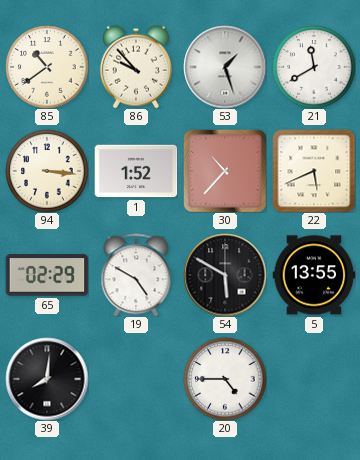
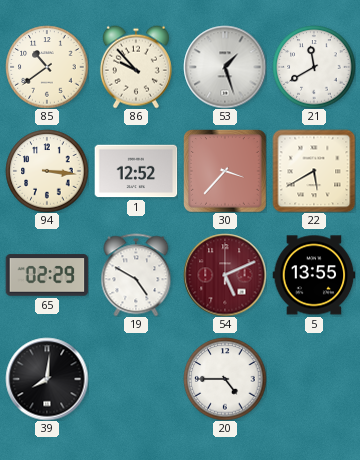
1: 1:52 -> 12:52
30: 10:37 -> 3:37
22: 5:41 -> 5:40
54: 5:50 -> 5:11
54 dial: black -> burgundy
